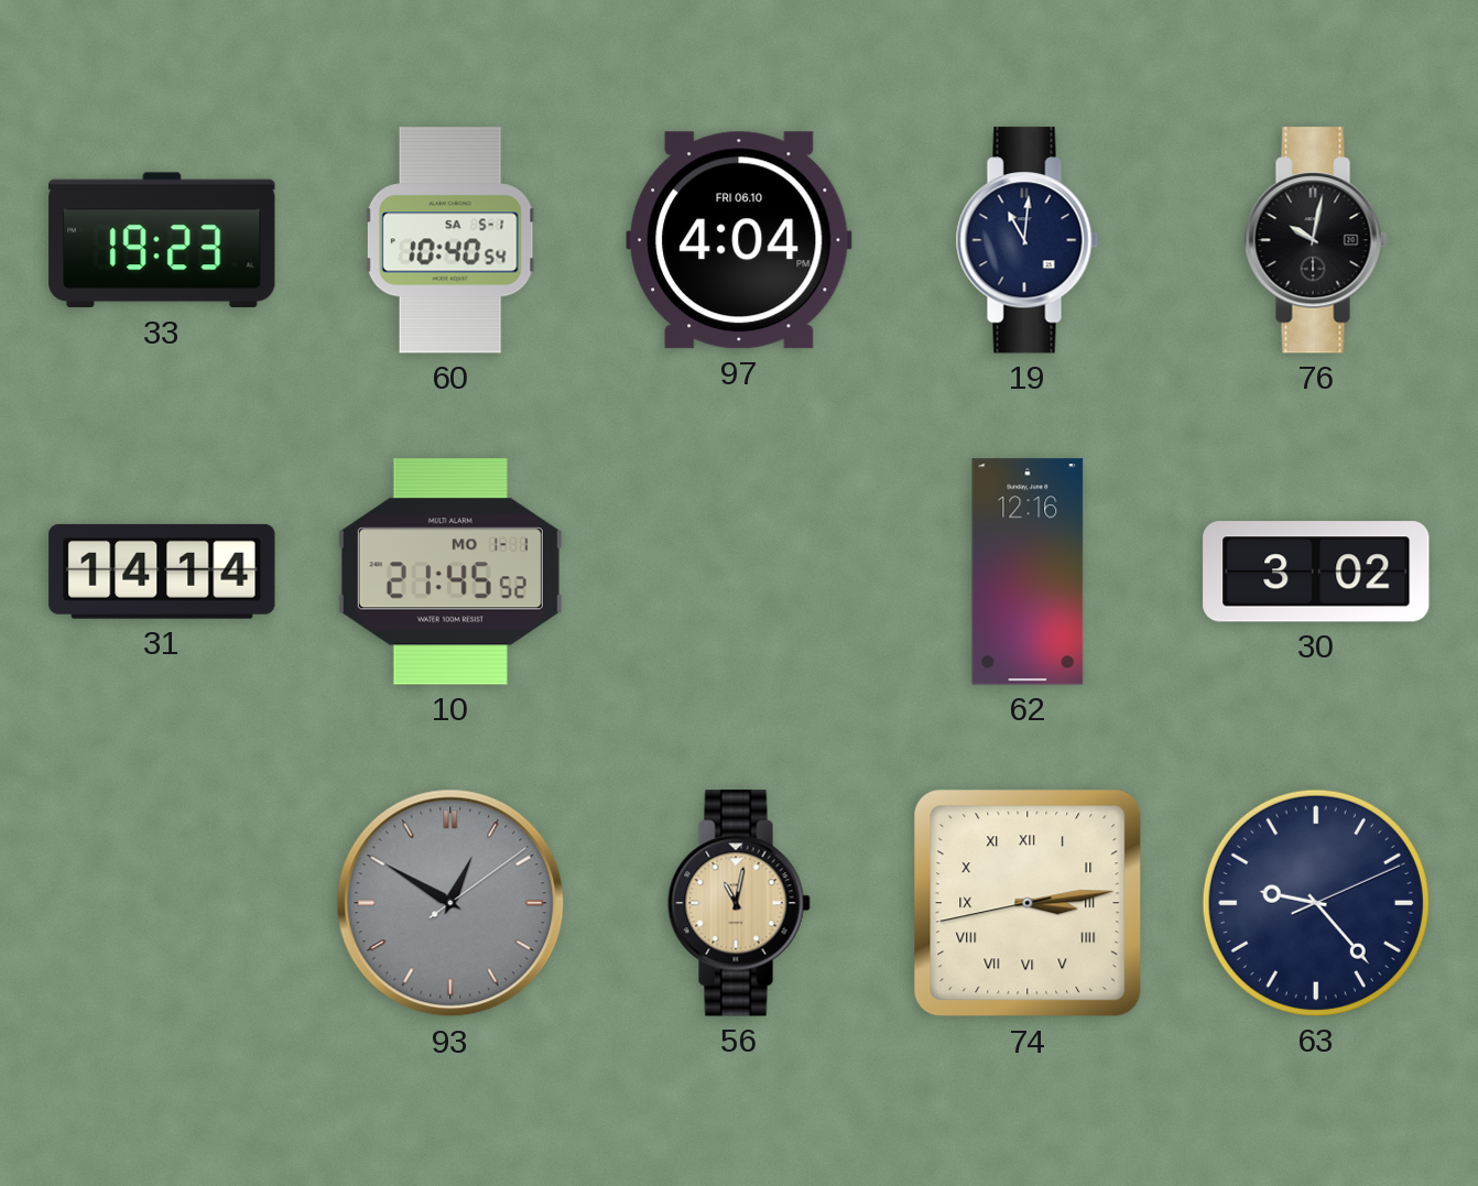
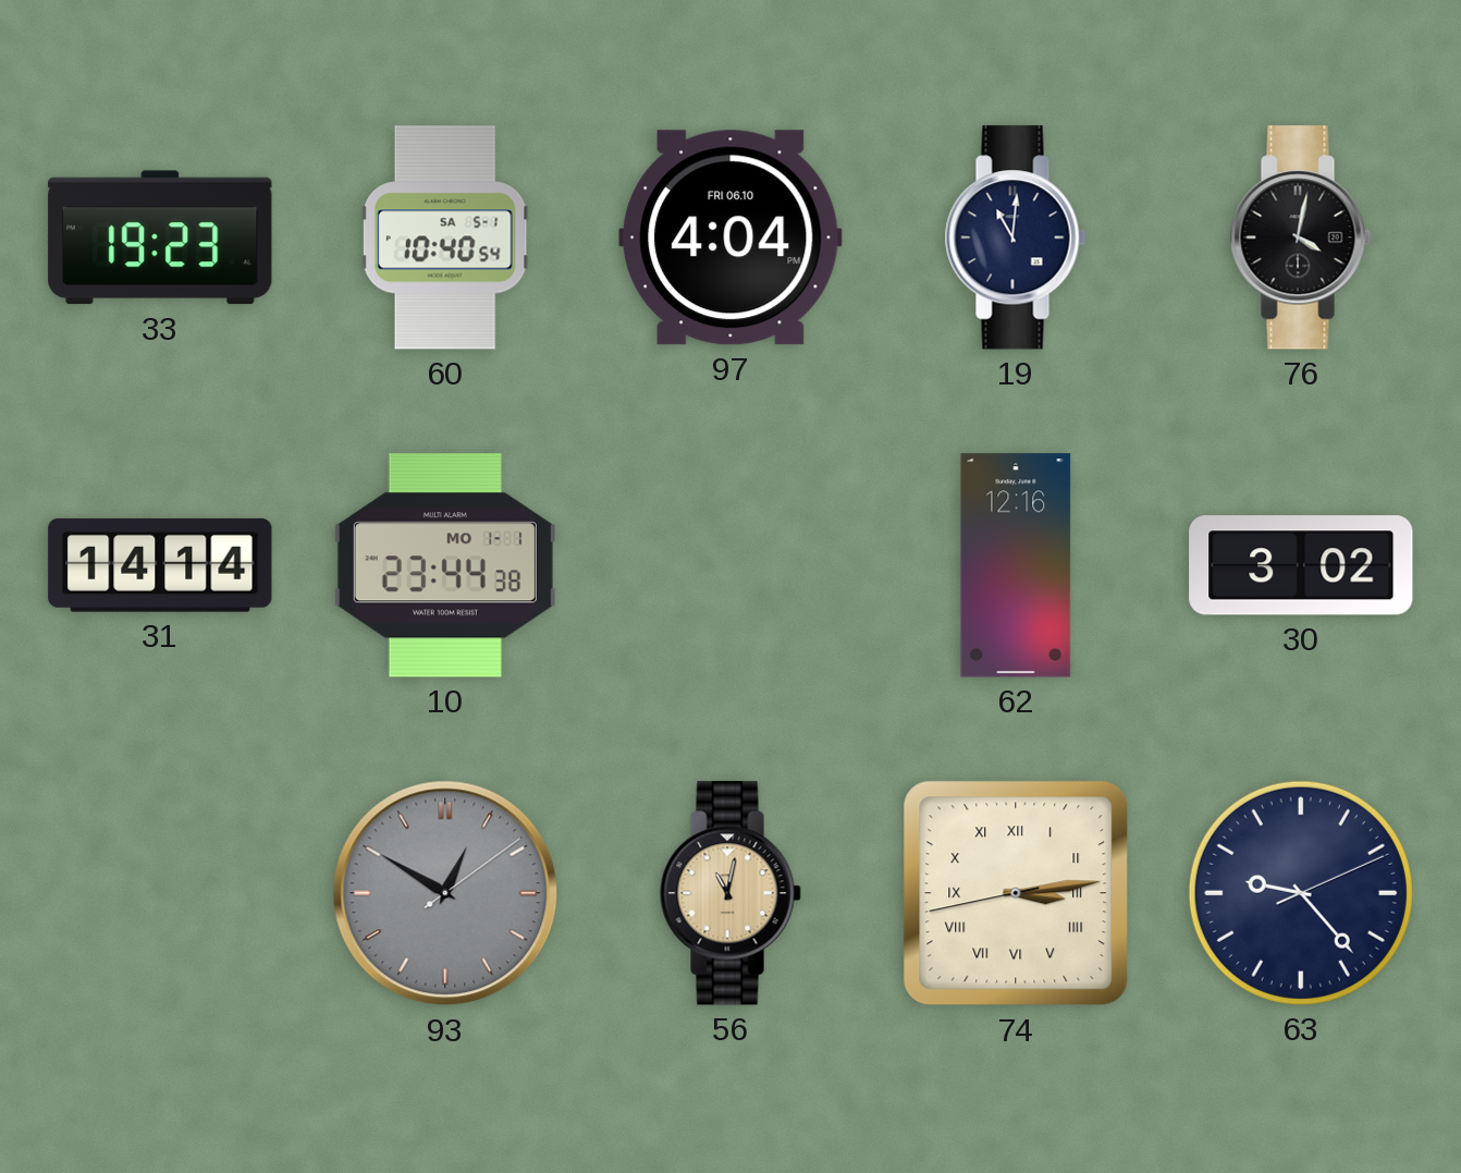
76: 10:02 -> 4:02
10: 21:45 -> 23:44
